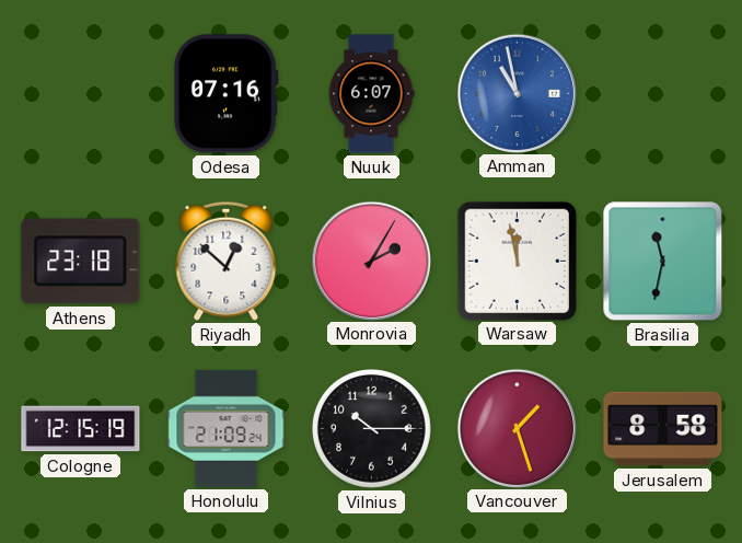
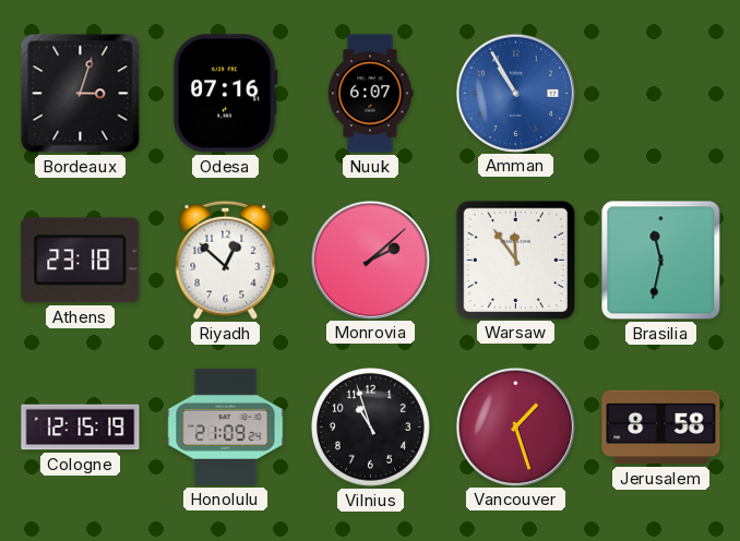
Bordeaux: none -> 3:03
Amman: 10:58 -> 10:55
Monrovia: 2:05 -> 2:08
Warsaw: 11:58 -> 11:54
Vilnius: 10:15 -> 10:57
